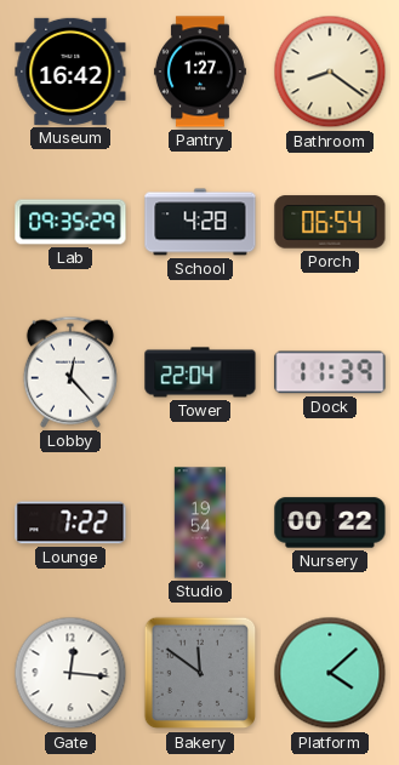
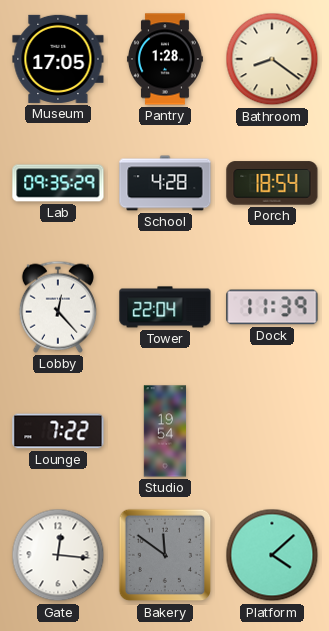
Museum: 16:42 -> 17:05
Pantry: 1:27 -> 1:28
Porch: 06:54 -> 18:54
Nursery: 00:22 -> none
